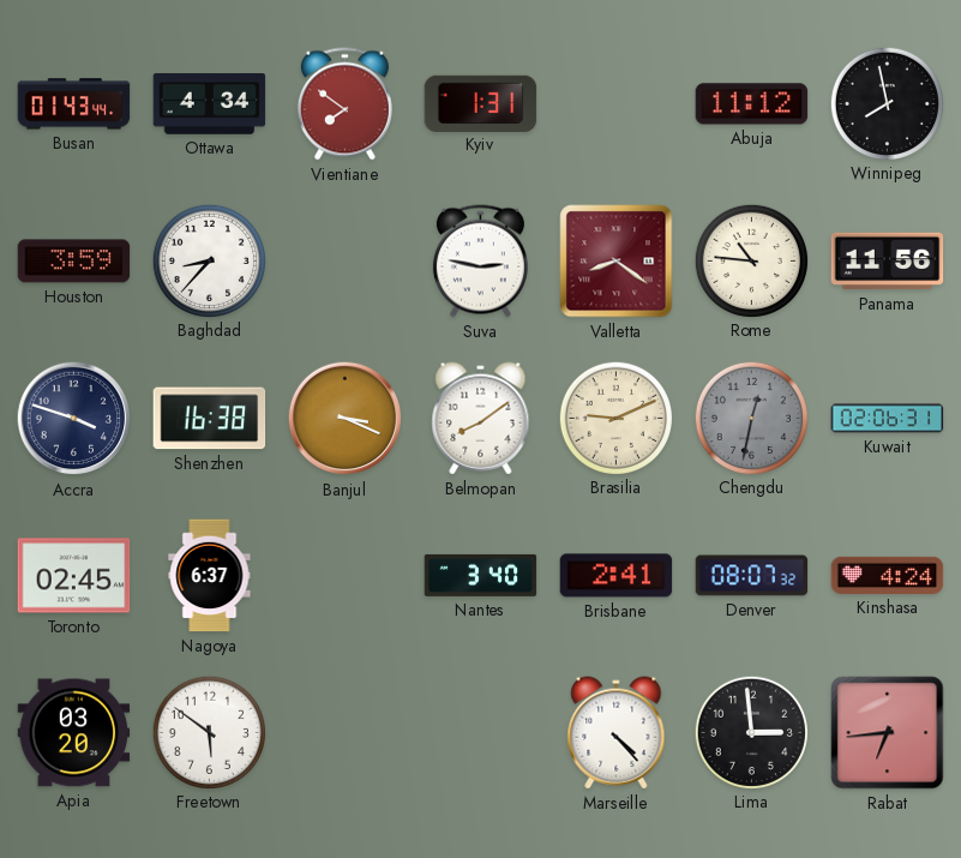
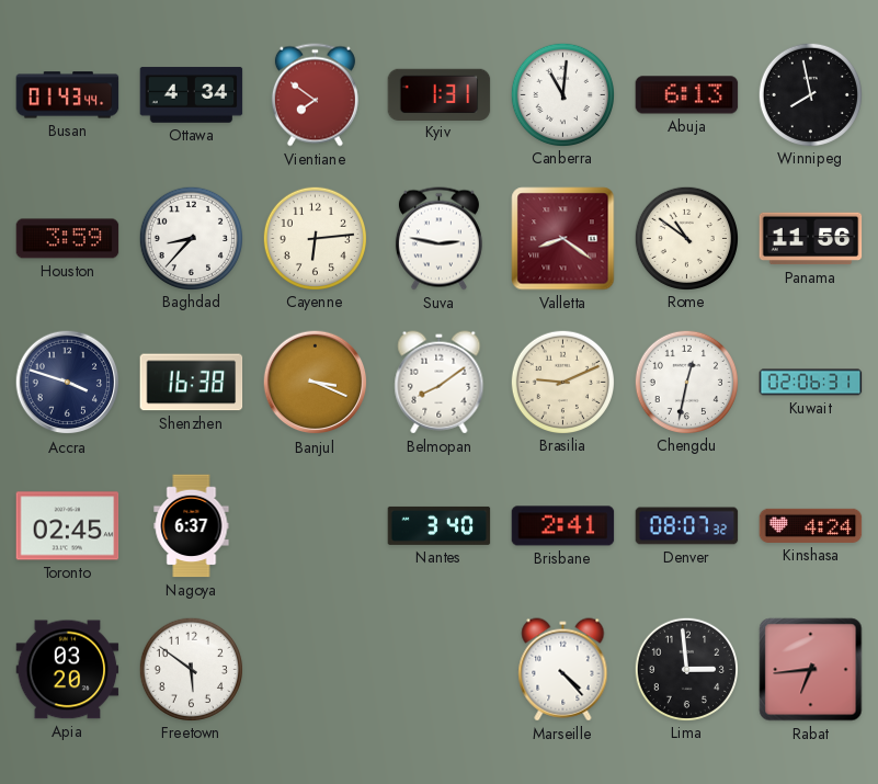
Canberra: none -> 11:01
Abuja: 11:12 -> 6:13
Cayenne: none -> 6:14
Rome: 10:46 -> 10:51
Chengdu dial: grey -> white
